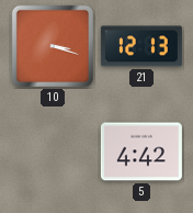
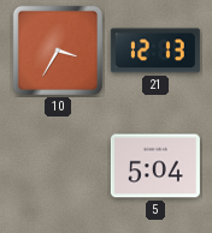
10: 3:18 -> 3:35
5: 4:42 -> 5:04
